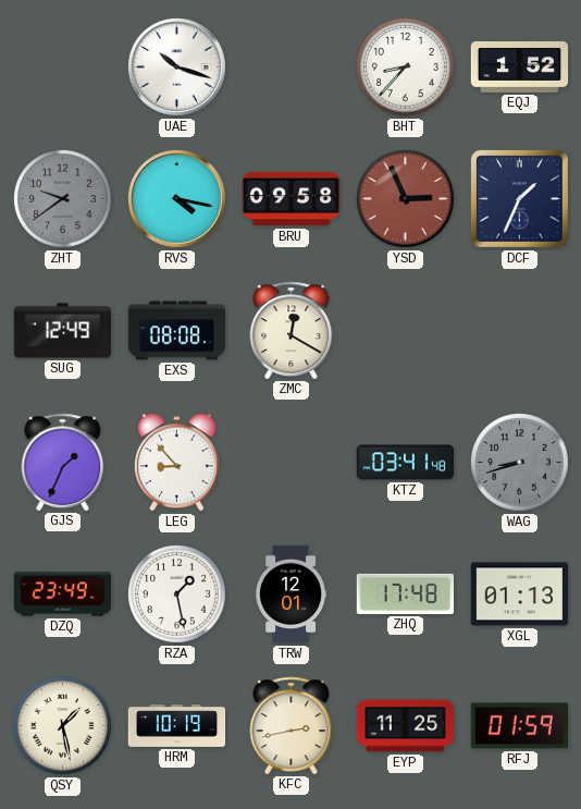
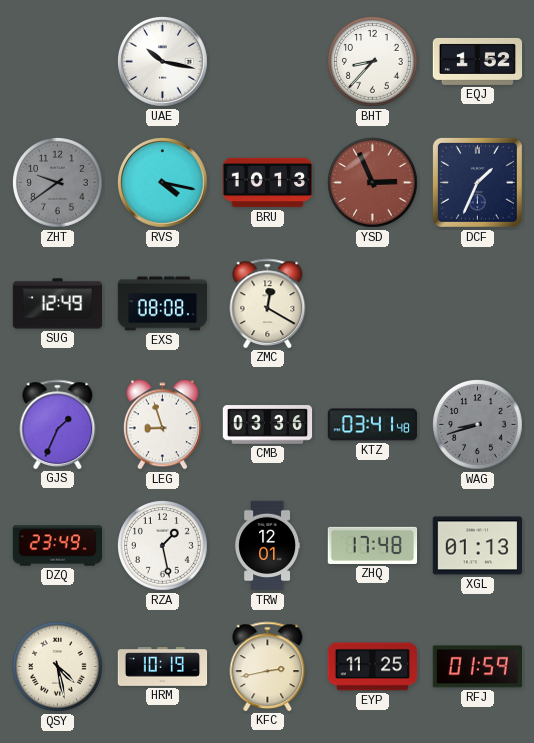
UAE: 10:18 -> 10:17
BRU: 09:58 -> 10:13
LEG: 8:53 -> 8:57
CMB: none -> 03:36
QSY: 1:28 -> 4:28
